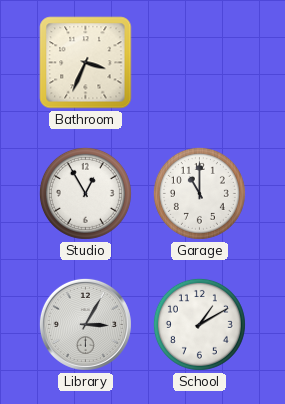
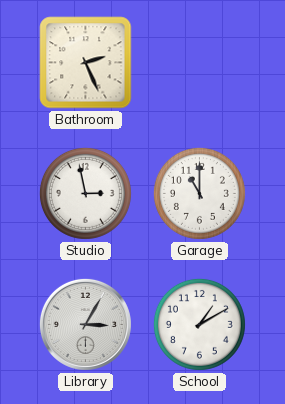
Bathroom: 3:34 -> 2:26
Studio: 12:55 -> 2:58
